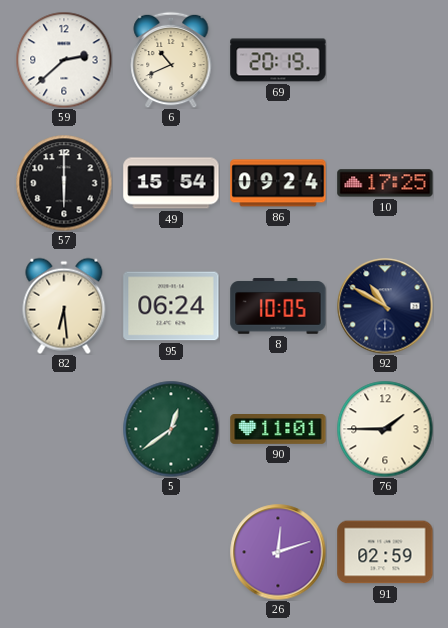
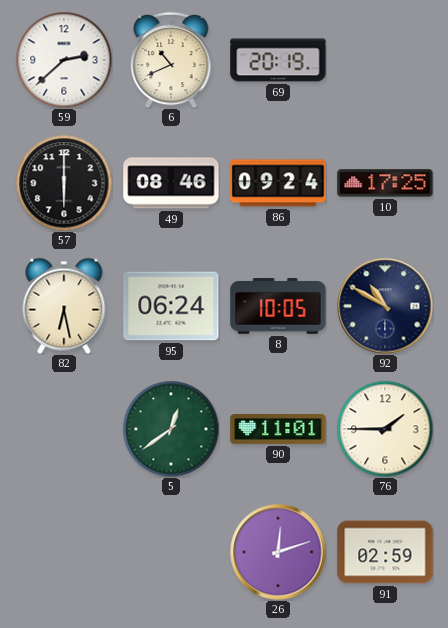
49: 15:54 -> 08:46
82: 6:29 -> 6:28
